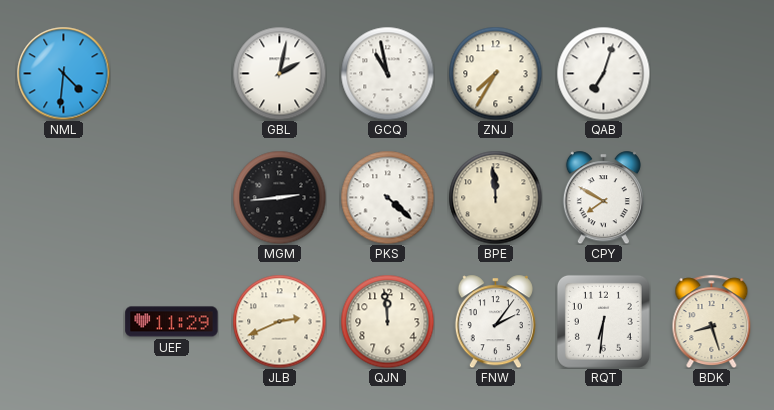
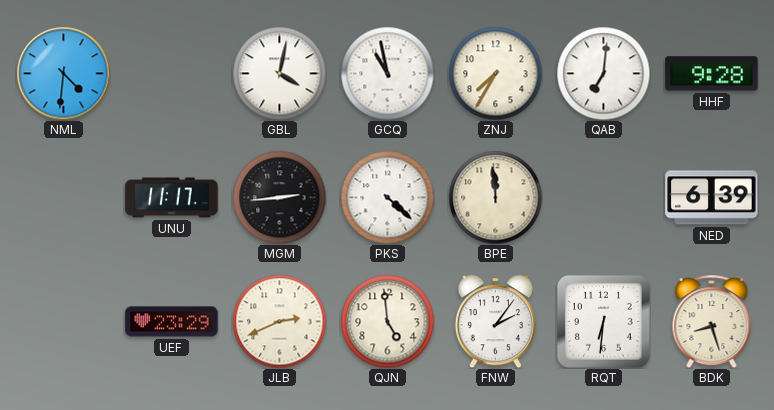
GBL: 2:02 -> 4:02
QAB: 7:03 -> 7:01
HHF: none -> 9:28
UNU: none -> 11:17
CPY: 7:50 -> none
NED: none -> 6:39
UEF: 11:29 -> 23:29
QJN: 11:59 -> 4:59
